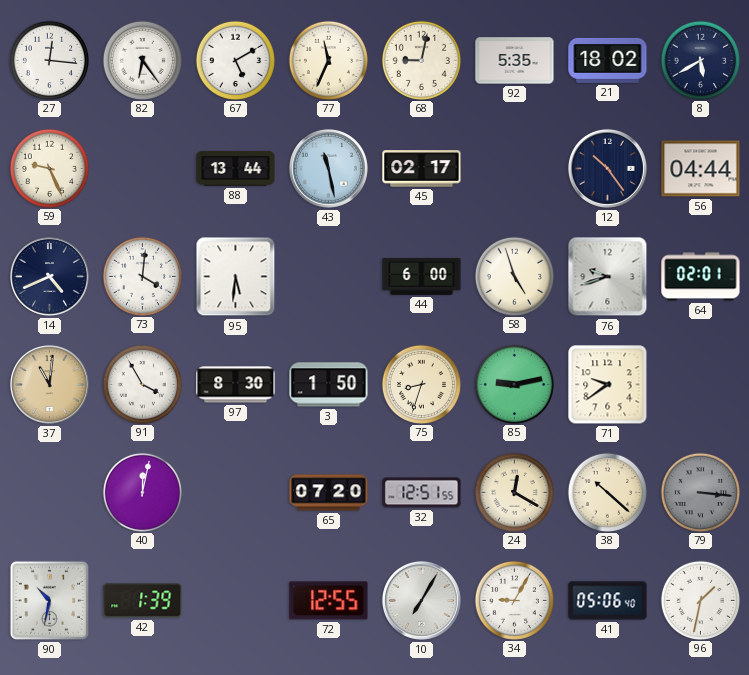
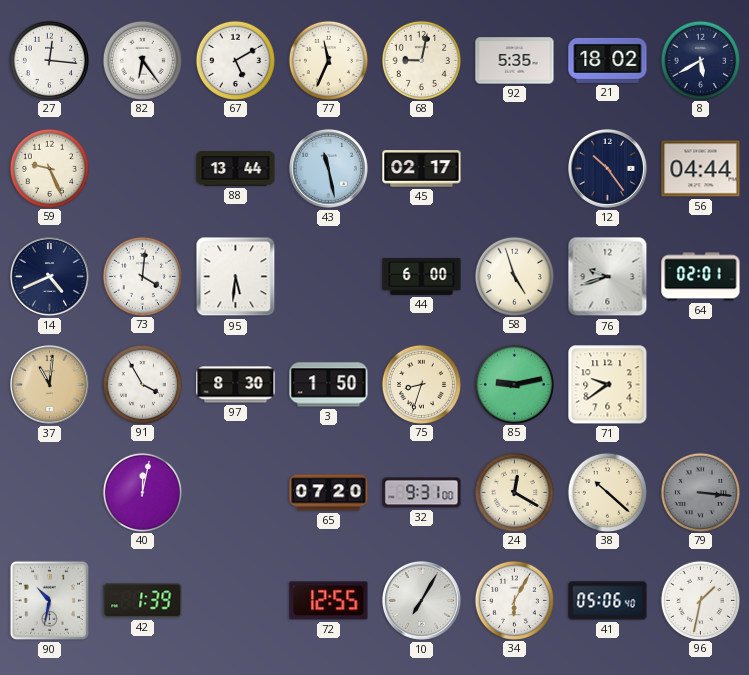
32: 12:51 -> 9:31
34: 9:05 -> 6:05
